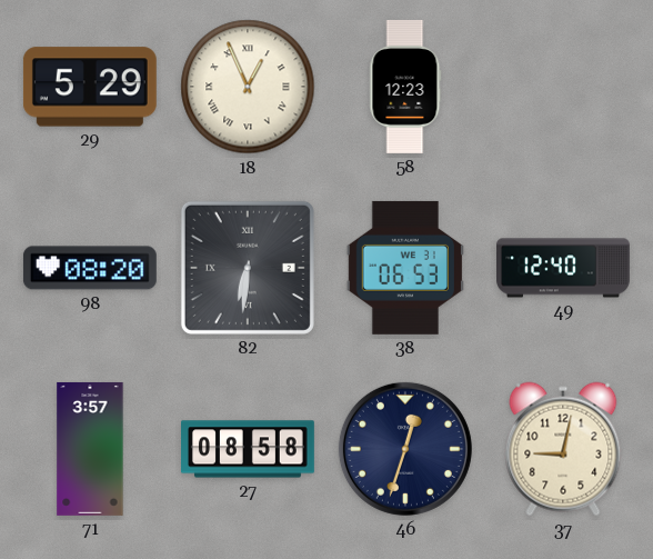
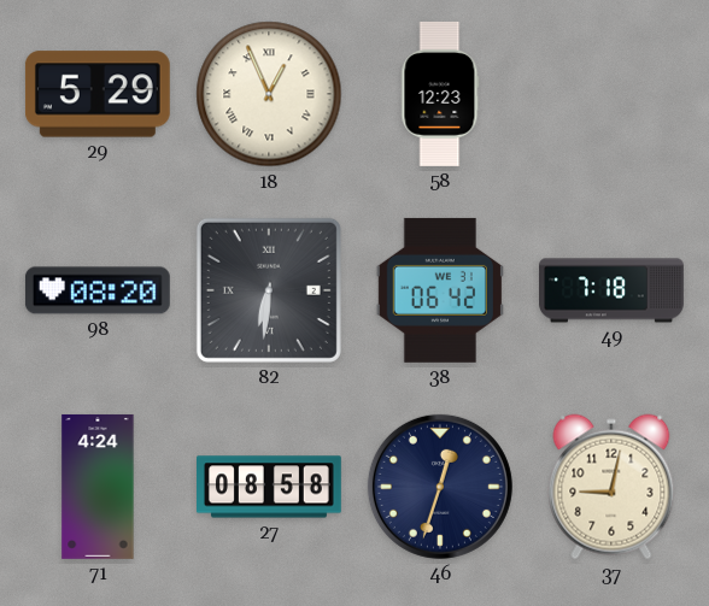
38: 06:53 -> 06:42
49: 12:40 -> 7:18
71: 3:57 -> 4:24
